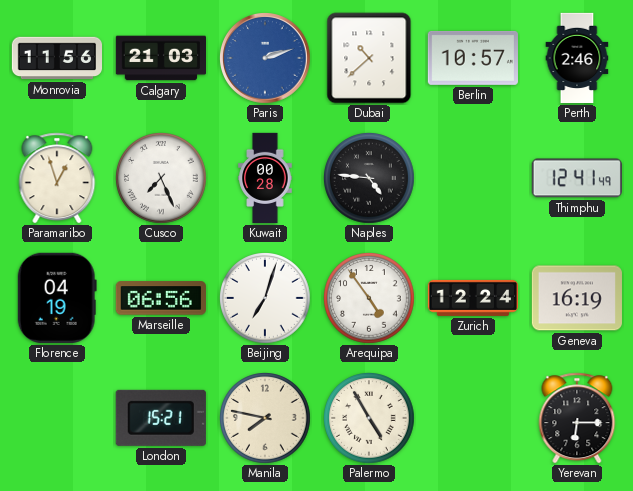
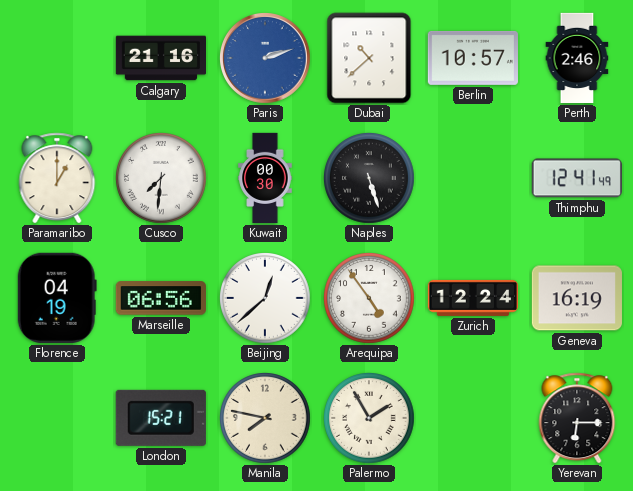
Monrovia: 11:56 -> none
Calgary: 21:03 -> 21:16
Paramaribo: 12:57 -> 1:00
Cusco: 7:26 -> 7:31
Kuwait: 00:28 -> 00:30
Naples: 4:46 -> 5:27
Beijing: 7:03 -> 12:38
Palermo: 4:55 -> 1:55
